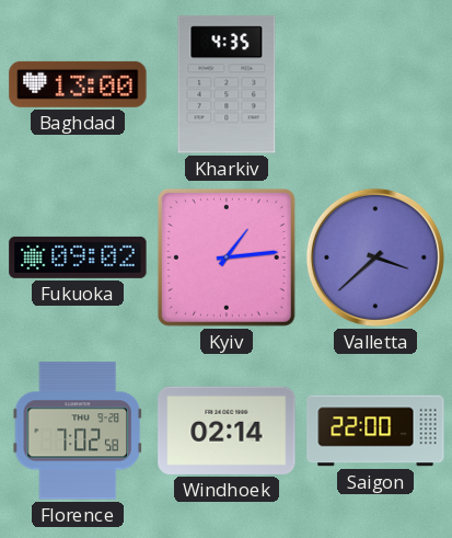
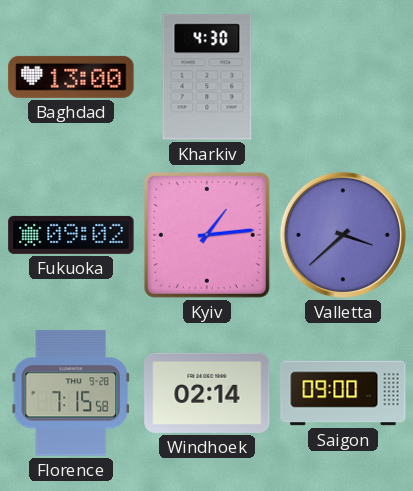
Kharkiv: 4:35 -> 4:30
Florence: 7:02 -> 7:15
Saigon: 22:00 -> 09:00
